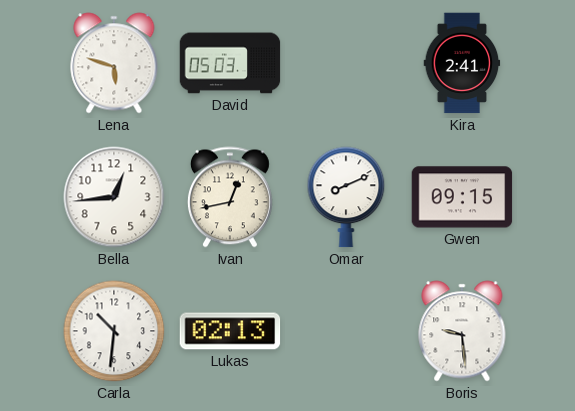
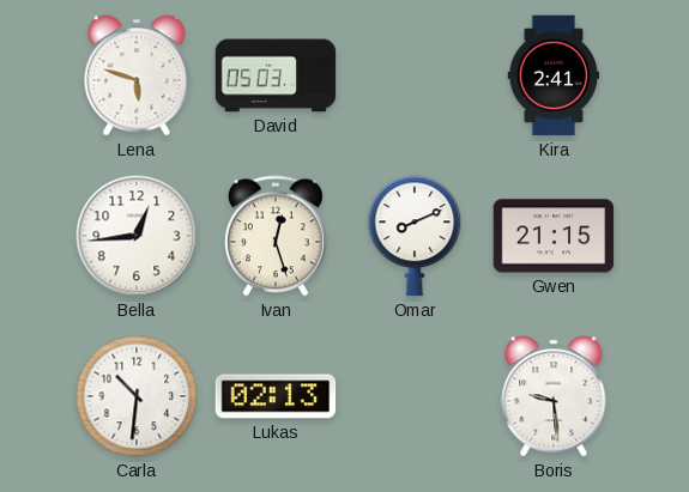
Ivan: 12:43 -> 12:27
Gwen: 09:15 -> 21:15
